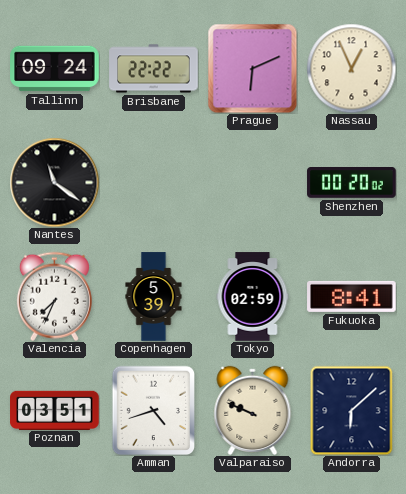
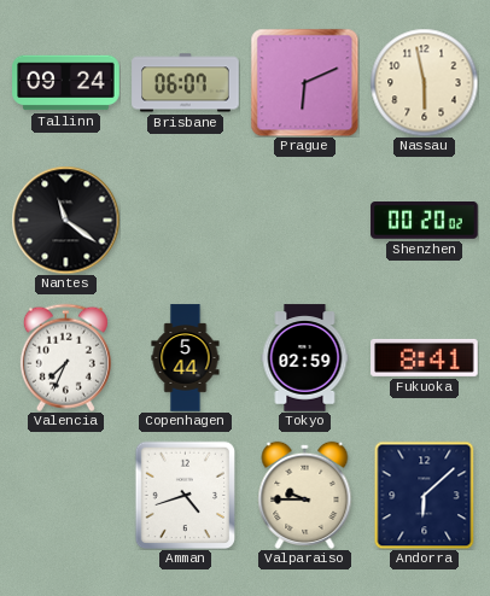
Brisbane: 22:22 -> 06:07
Nassau: 12:56 -> 5:58
Copenhagen: 5:39 -> 5:44
Poznan: 03:51 -> none
Valparaiso: 9:49 -> 9:45
